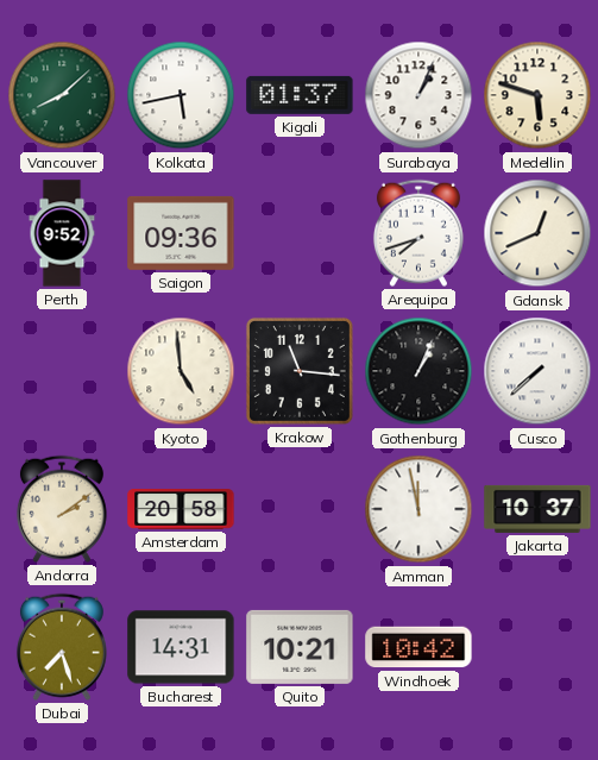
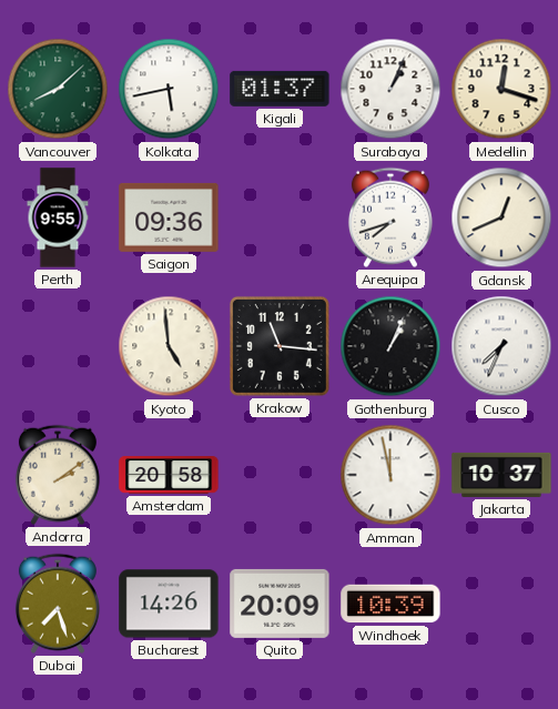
Medellin: 5:48 -> 12:18
Perth: 9:52 -> 9:55
Cusco: 7:38 -> 7:34
Bucharest: 14:31 -> 14:26
Quito: 10:21 -> 20:09
Windhoek: 10:42 -> 10:39
